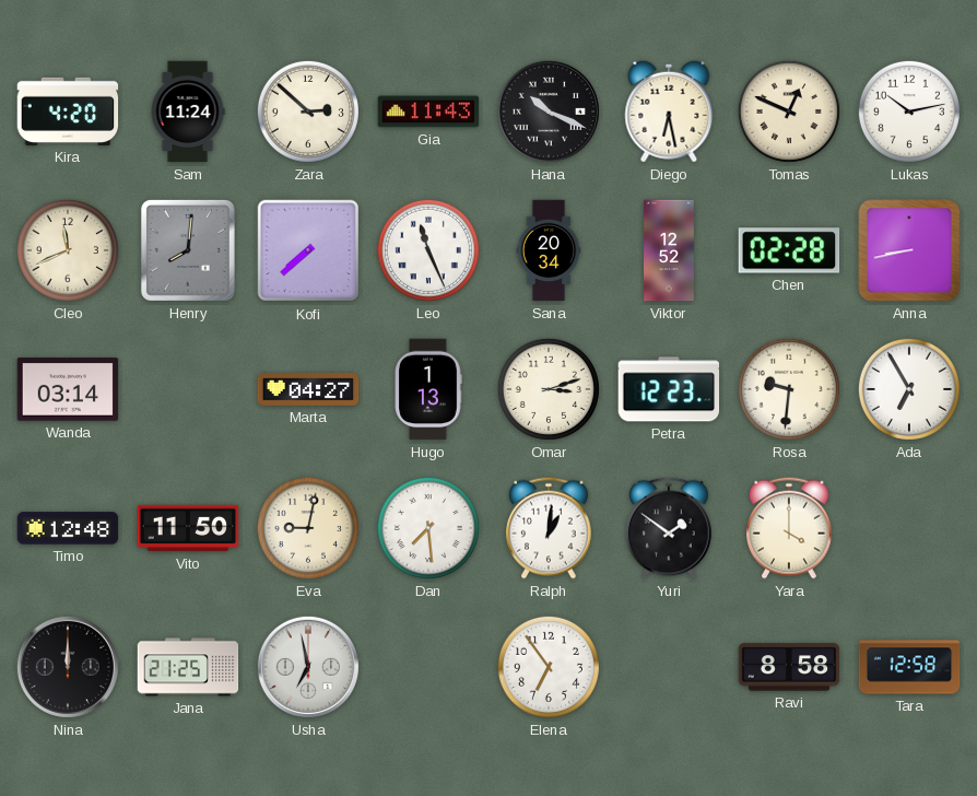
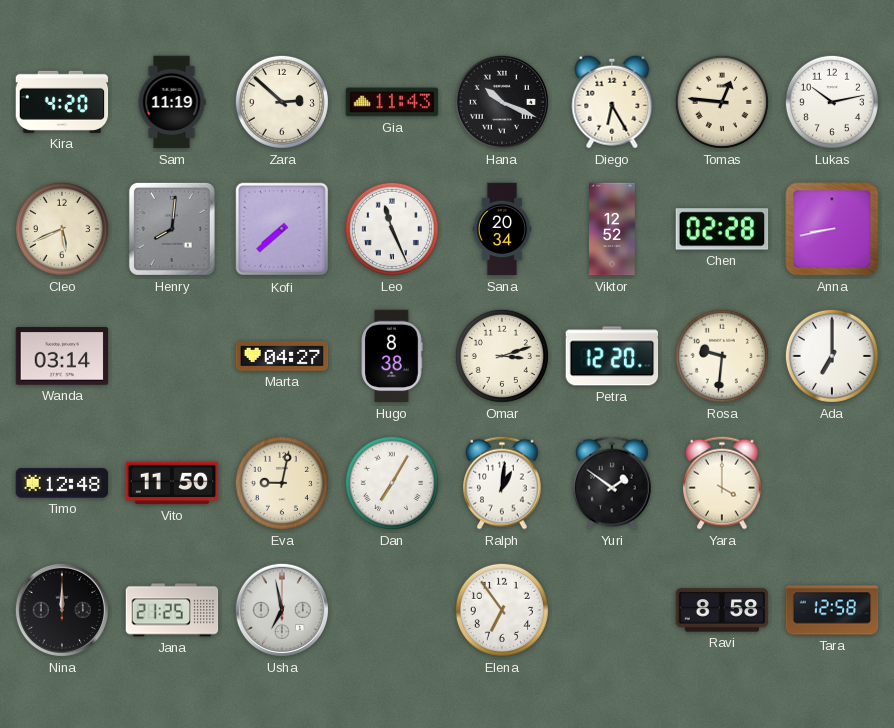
Sam: 11:24 -> 11:19
Diego: 6:28 -> 6:25
Tomas: 12:49 -> 12:46
Cleo: 11:41 -> 5:41
Hugo: 1:13 -> 8:38
Petra: 12:23 -> 12:20
Ada: 6:55 -> 7:00
Dan: 7:29 -> 7:05
